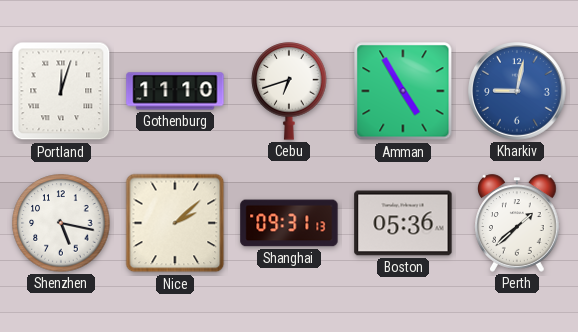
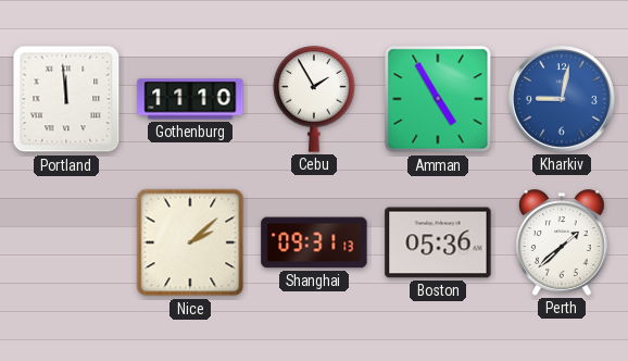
Portland: 12:03 -> 11:59
Cebu: 6:42 -> 1:55
Shenzhen: 5:17 -> none
